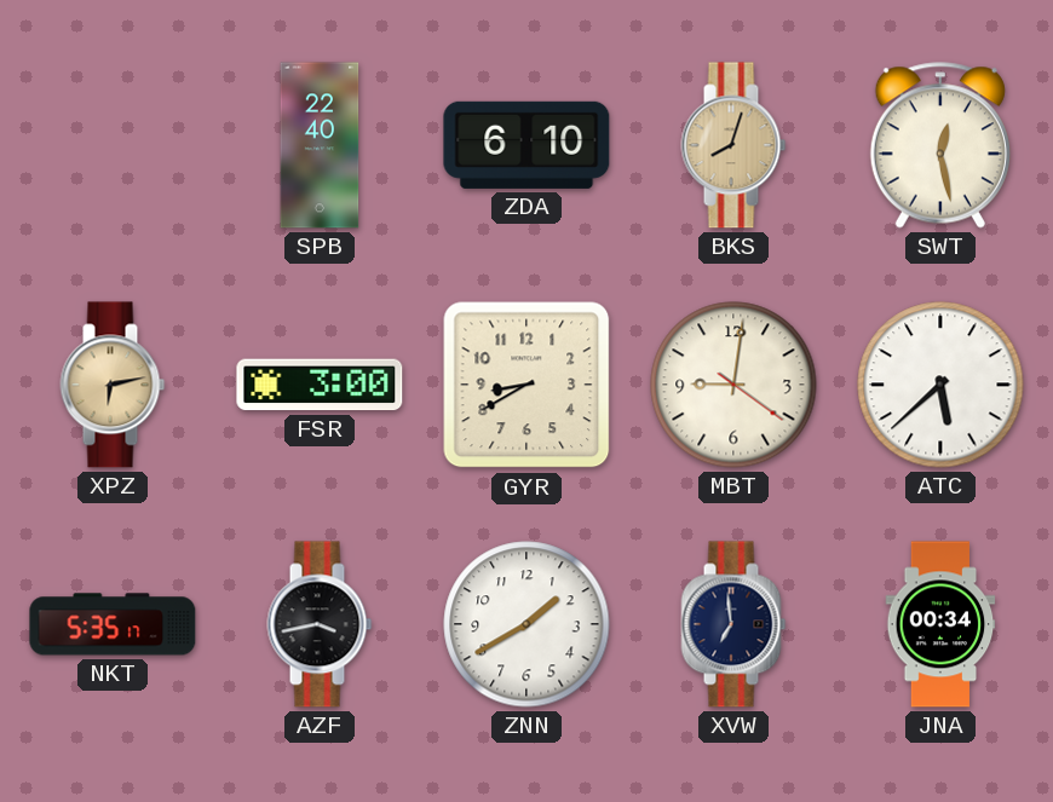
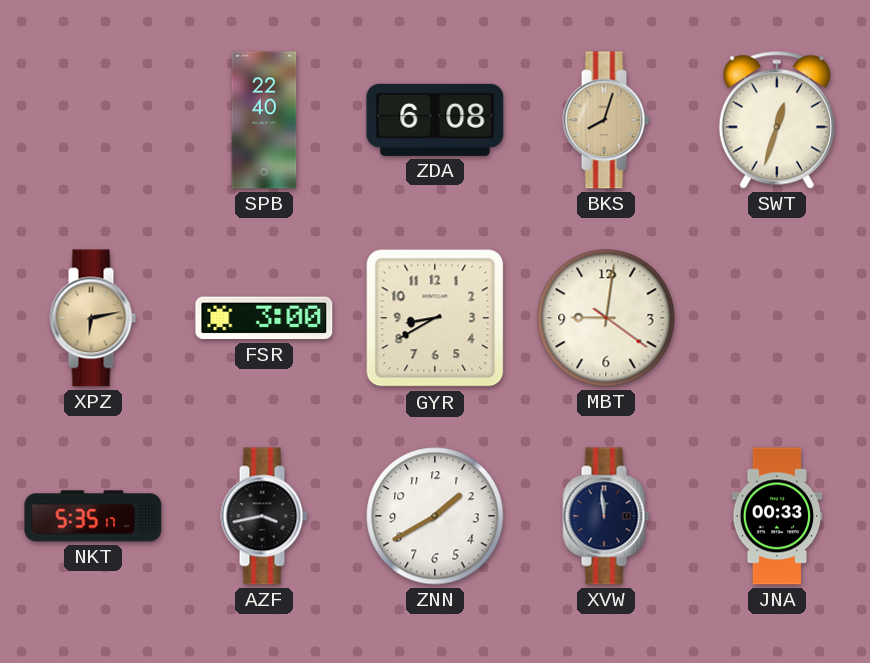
ZDA: 6:10 -> 6:08
SWT: 12:28 -> 12:33
ATC: 5:38 -> none
XVW: 6:59 -> 11:59
JNA: 00:34 -> 00:33
